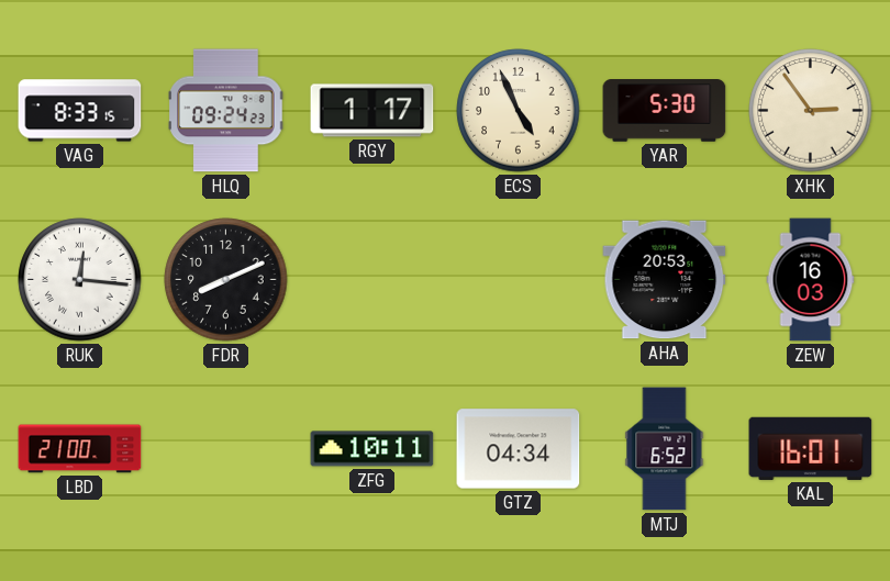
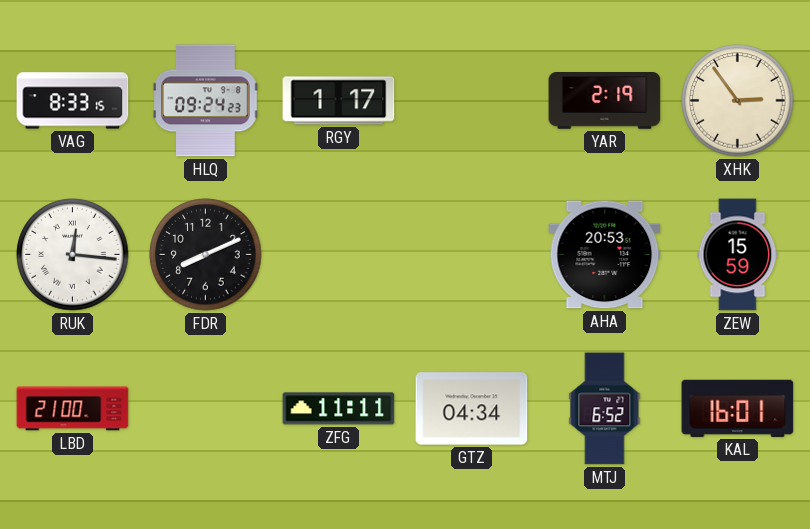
ECS: 4:56 -> none
YAR: 5:30 -> 2:19
ZEW: 16:03 -> 15:59
ZFG: 10:11 -> 11:11
